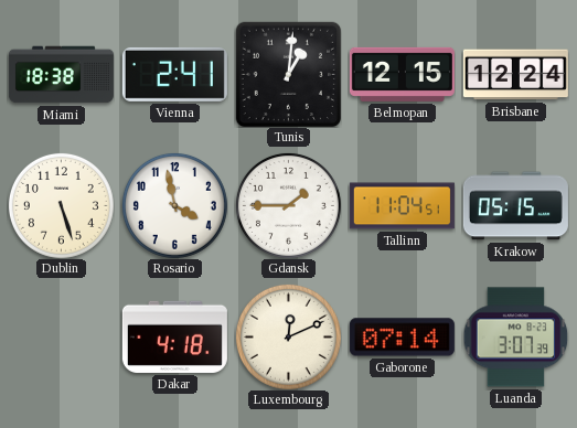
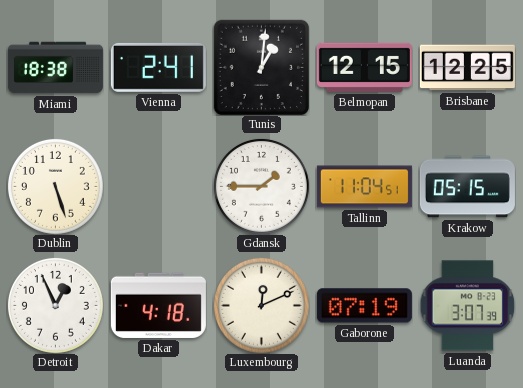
Brisbane: 12:24 -> 12:25
Rosario: 3:58 -> none
Detroit: none -> 12:56
Gaborone: 07:14 -> 07:19
